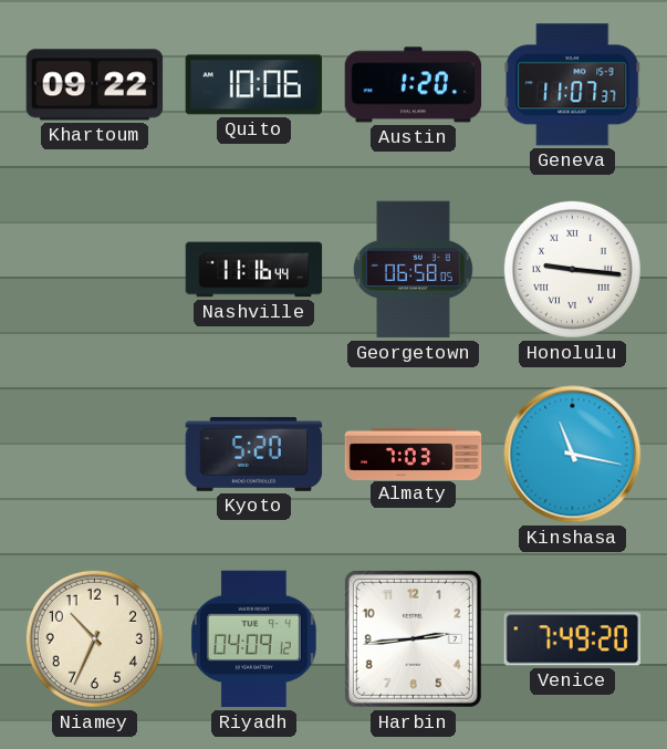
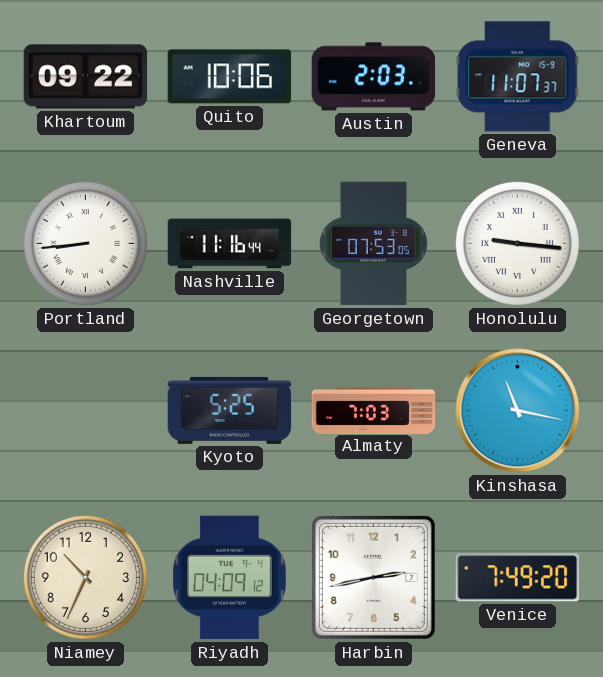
Austin: 1:20 -> 2:03
Portland: none -> 8:44
Georgetown: 06:58 -> 07:53
Kyoto: 5:20 -> 5:25
Harbin: 2:44 -> 2:43
